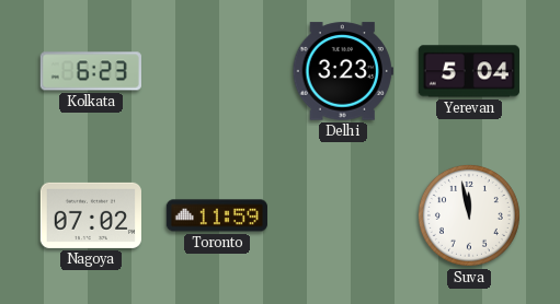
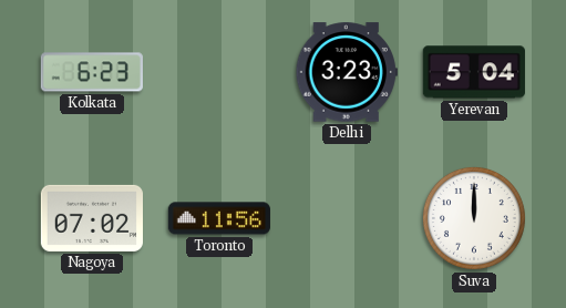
Toronto: 11:59 -> 11:56
Suva: 11:58 -> 12:00
